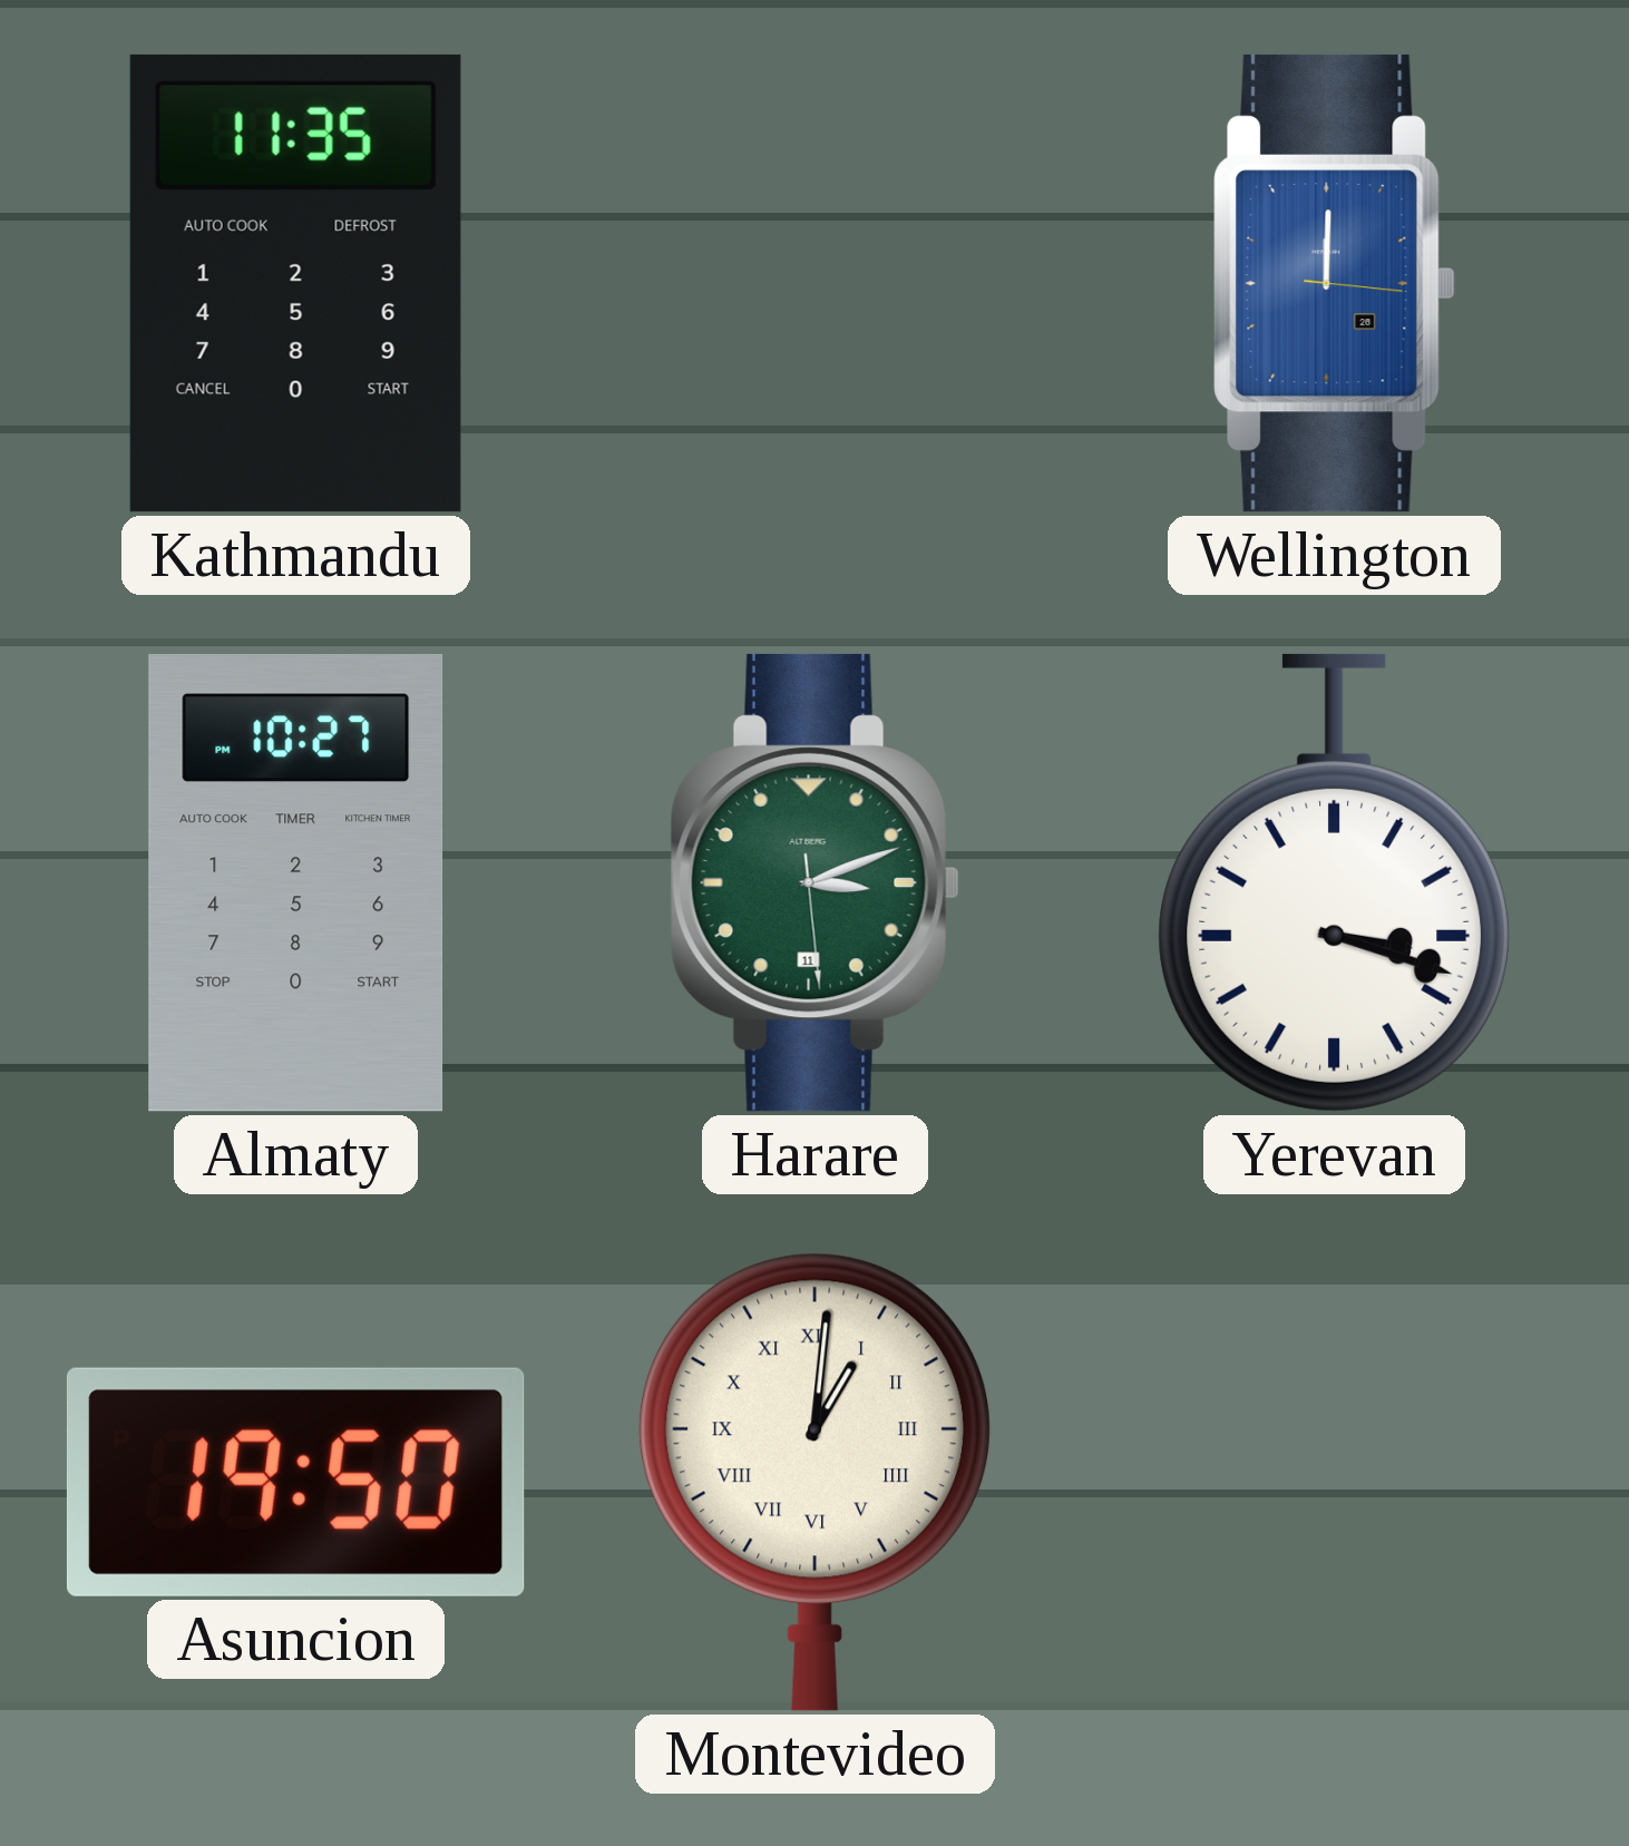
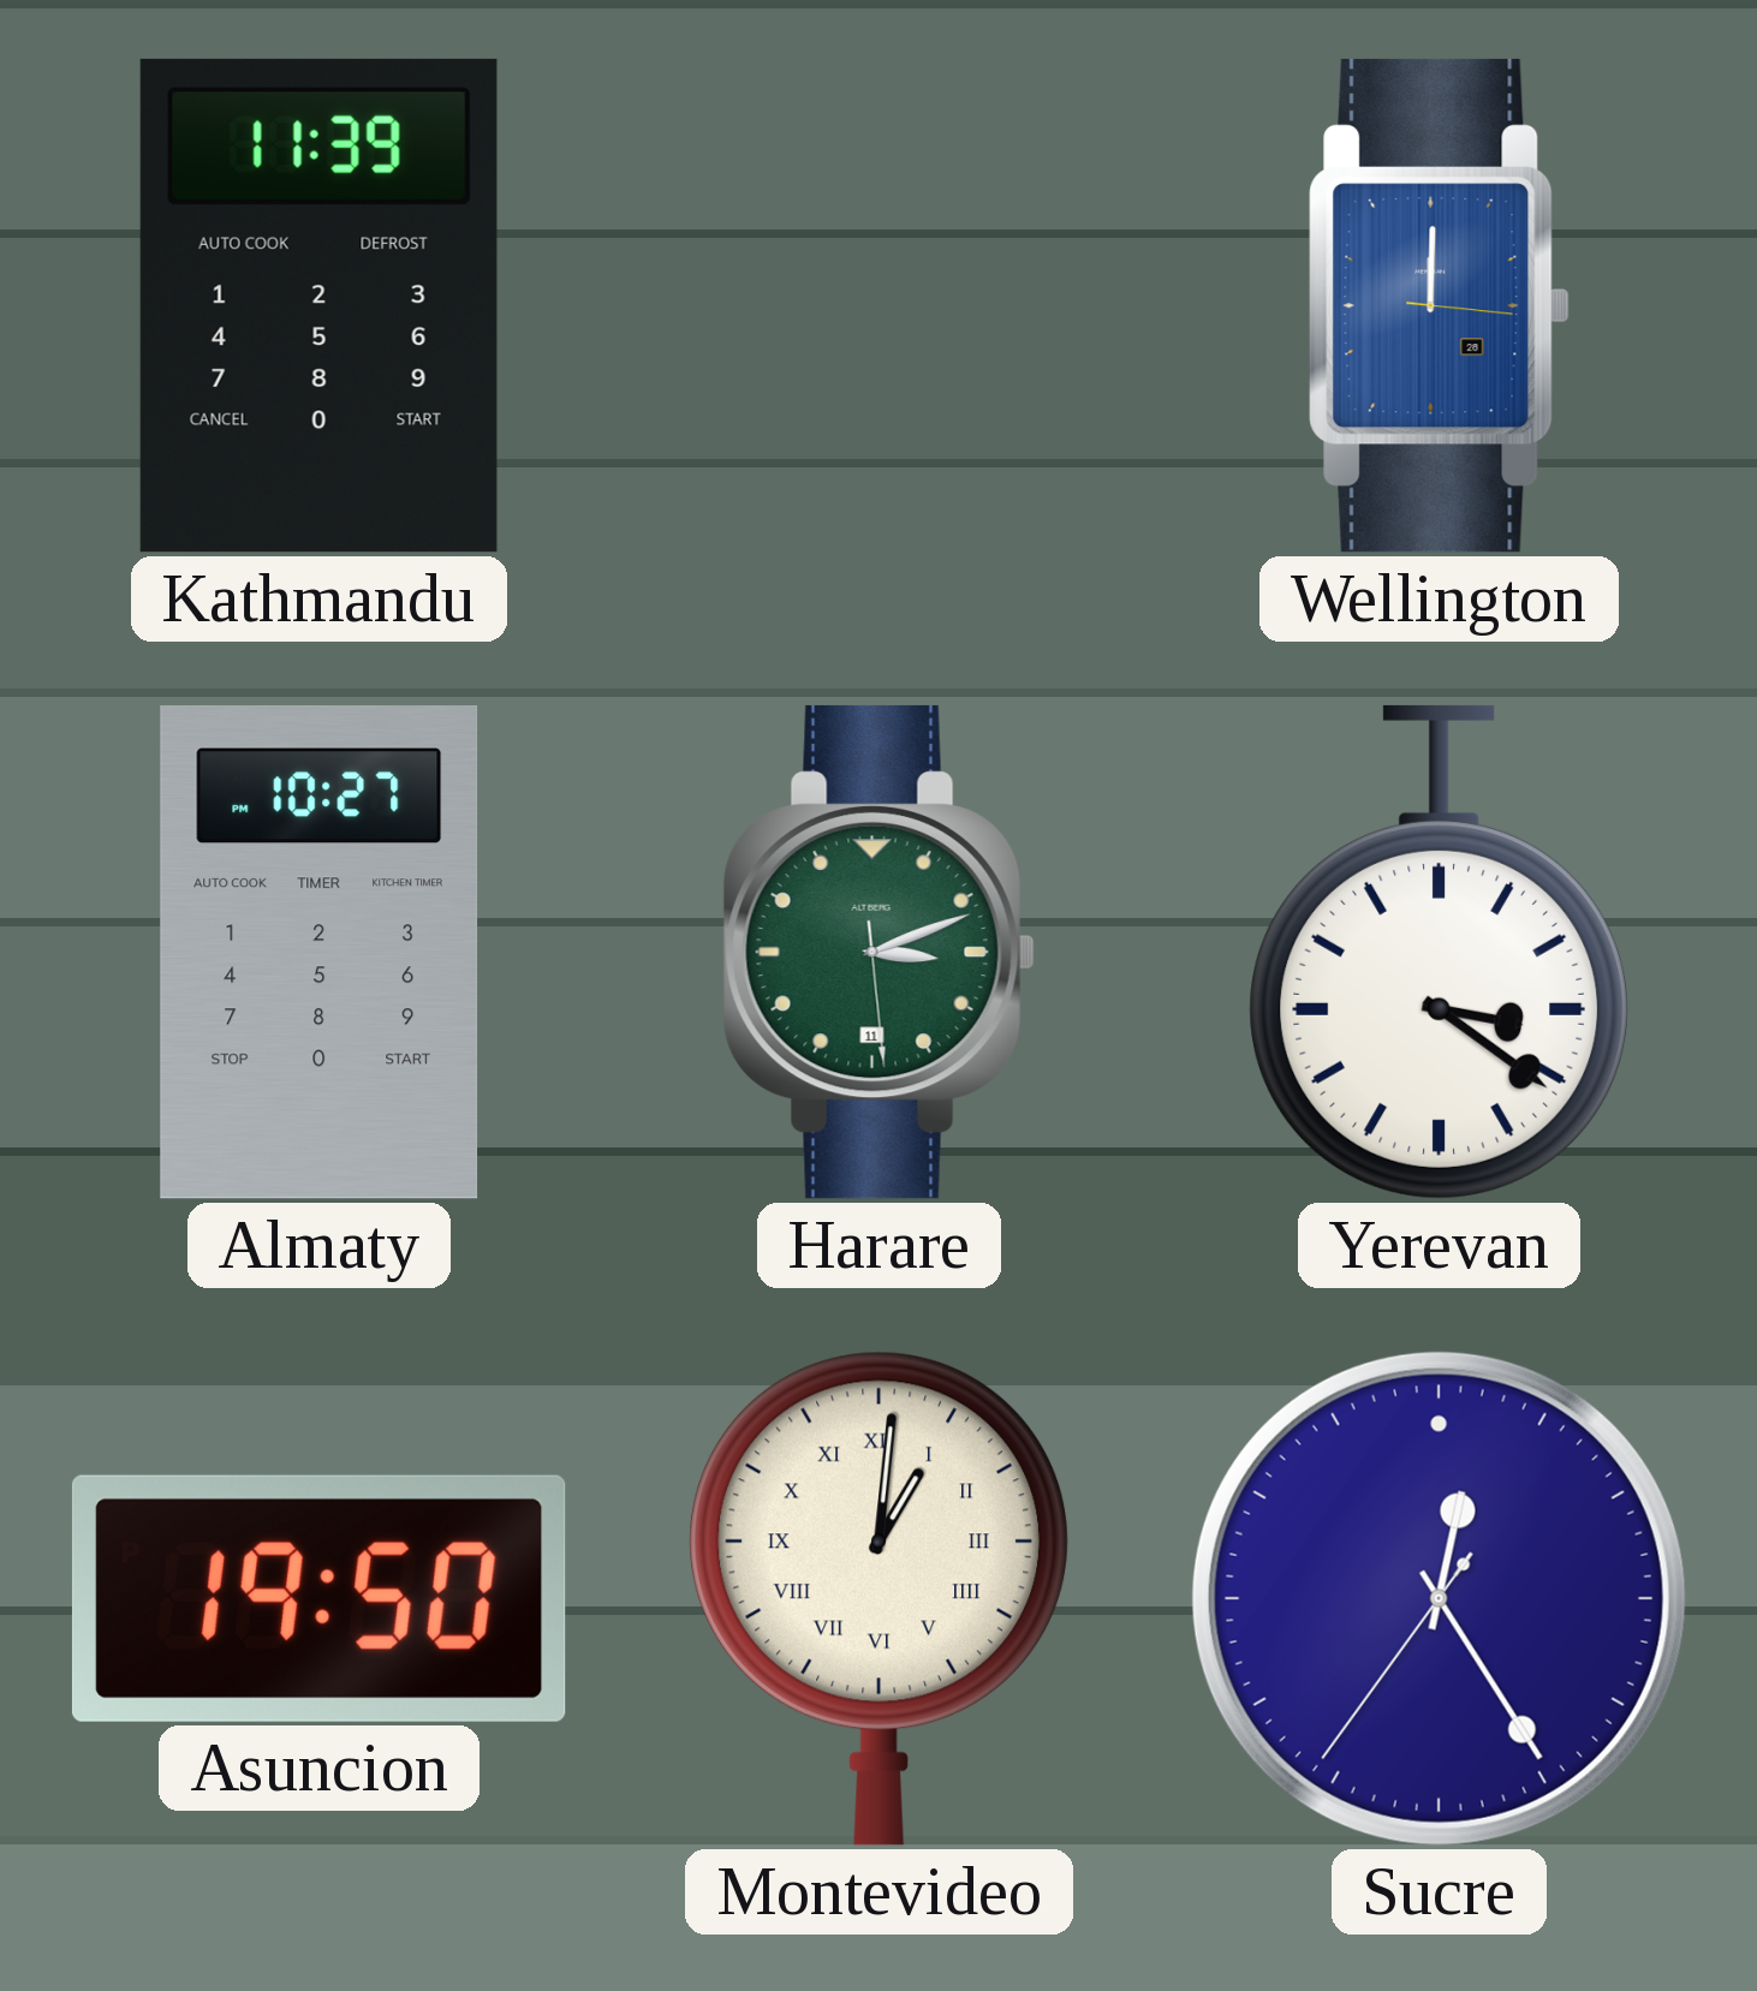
Kathmandu: 11:35 -> 11:39
Yerevan: 3:18 -> 3:21
Sucre: none -> 12:24
